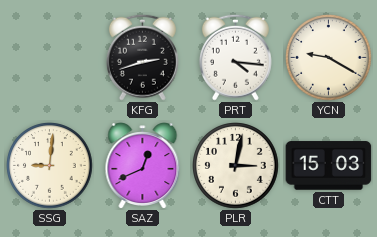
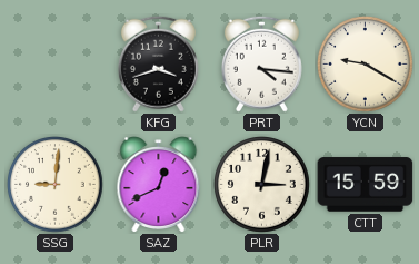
KFG: 2:42 -> 3:42
CTT: 15:03 -> 15:59
